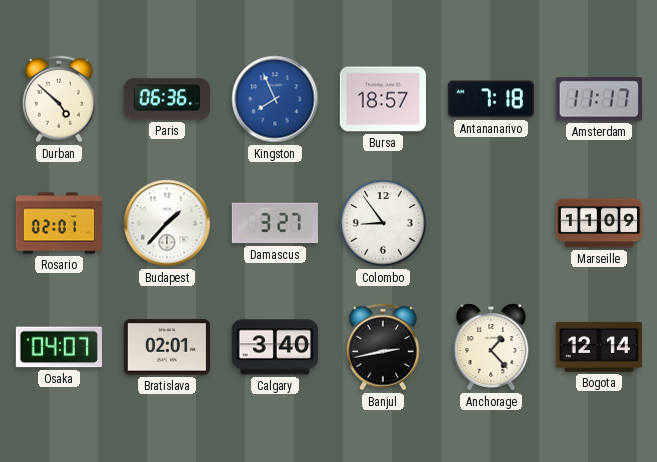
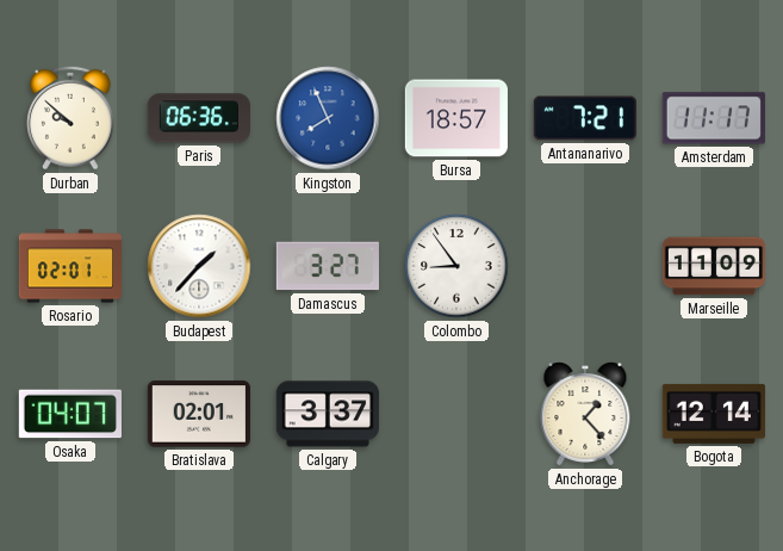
Durban: 4:52 -> 9:52
Antananarivo: 7:18 -> 7:21
Calgary: 3:40 -> 3:37
Banjul: 2:43 -> none
